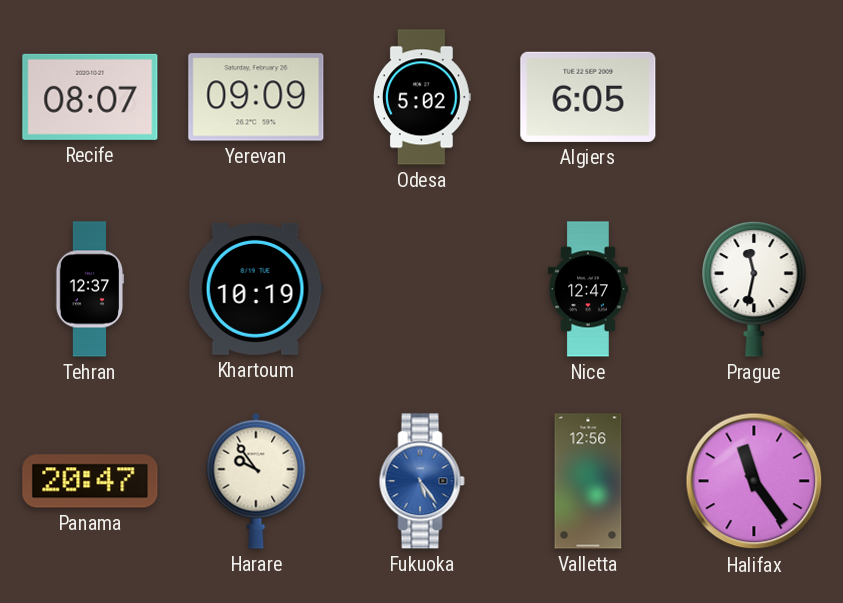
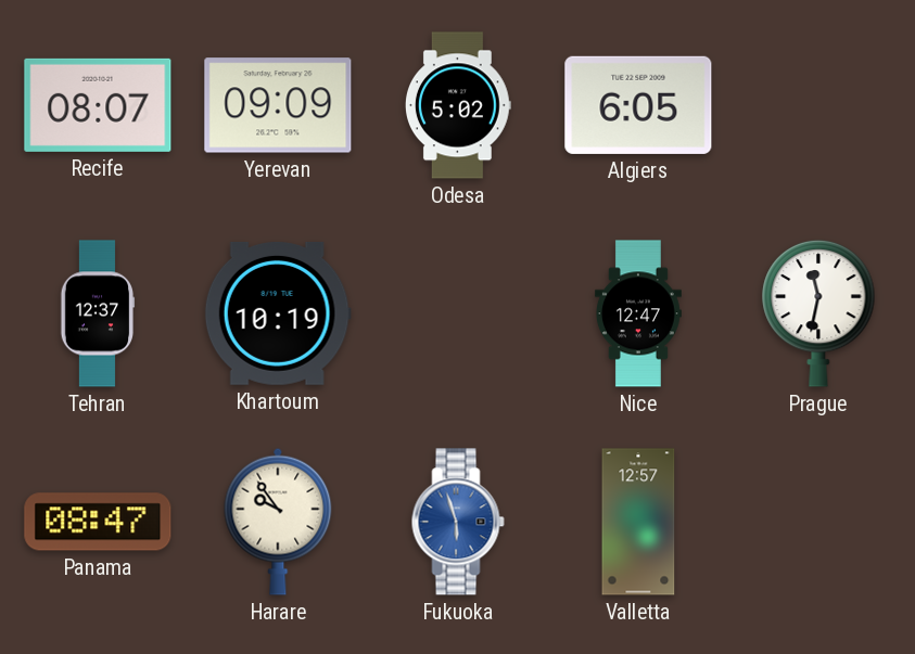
Panama: 20:47 -> 08:47
Fukuoka: 5:24 -> 5:57
Valletta: 12:56 -> 12:57
Halifax: 11:24 -> none
